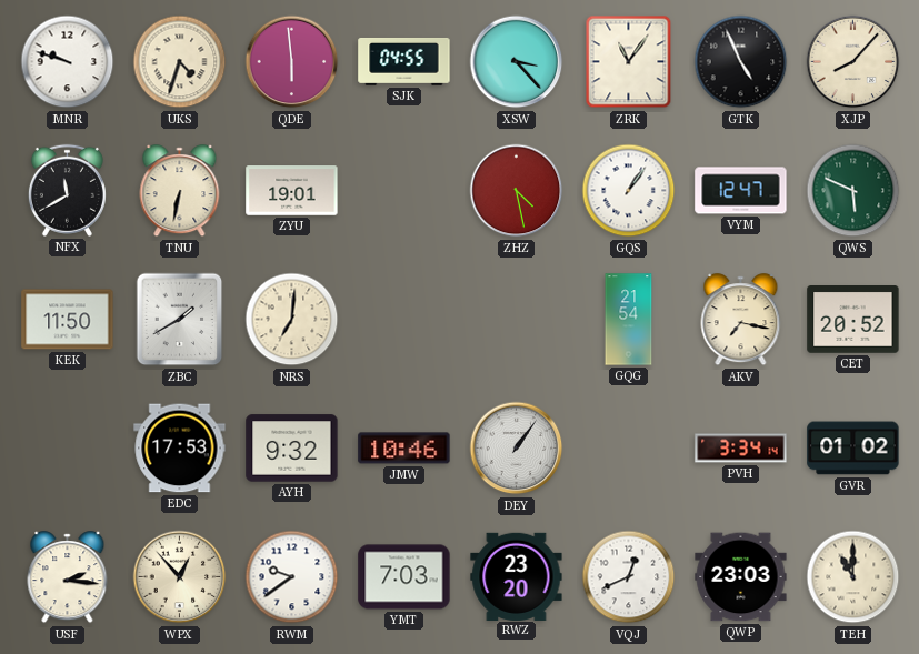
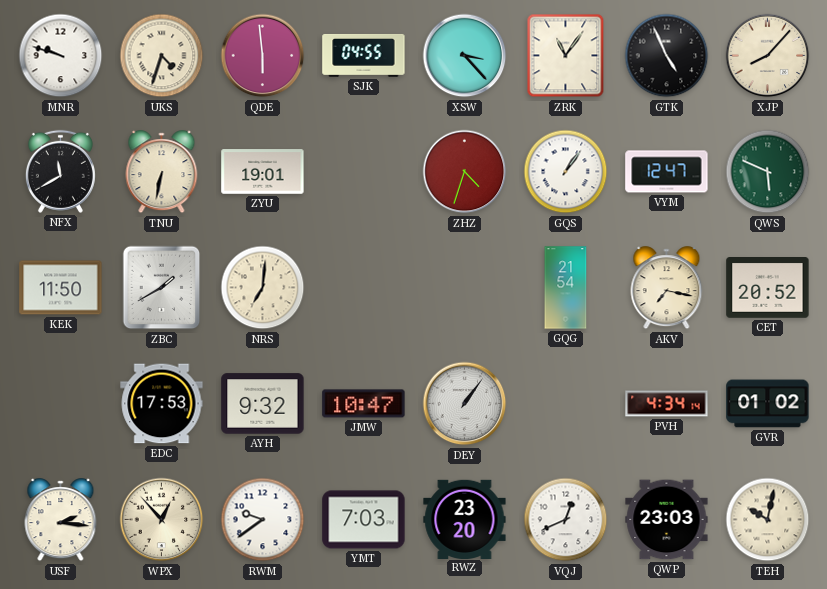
ZHZ: 4:28 -> 4:33
JMW: 10:46 -> 10:47
PVH: 3:34 -> 4:34
TEH: 11:00 -> 10:02
